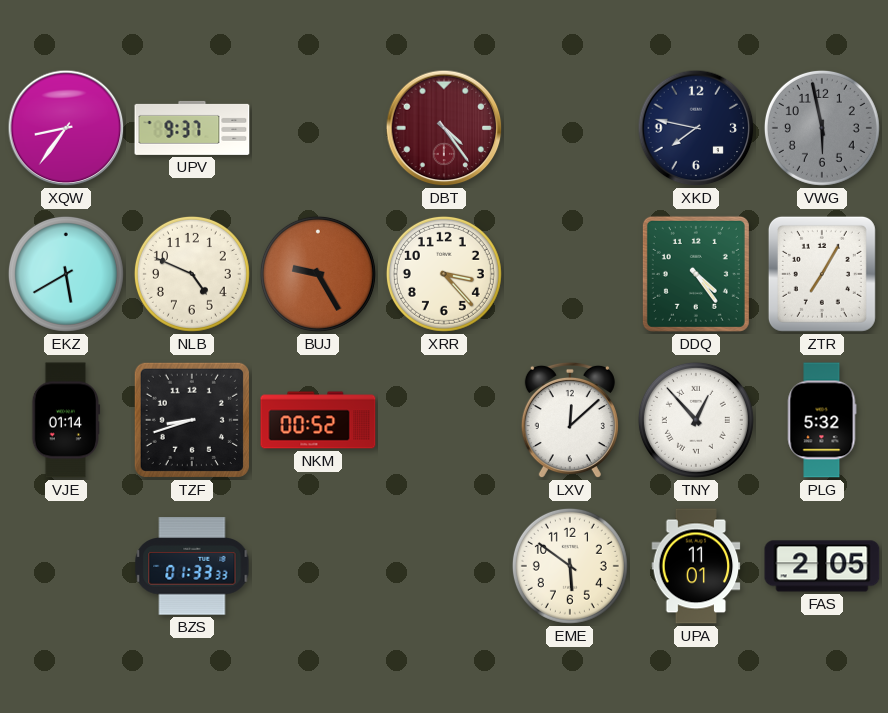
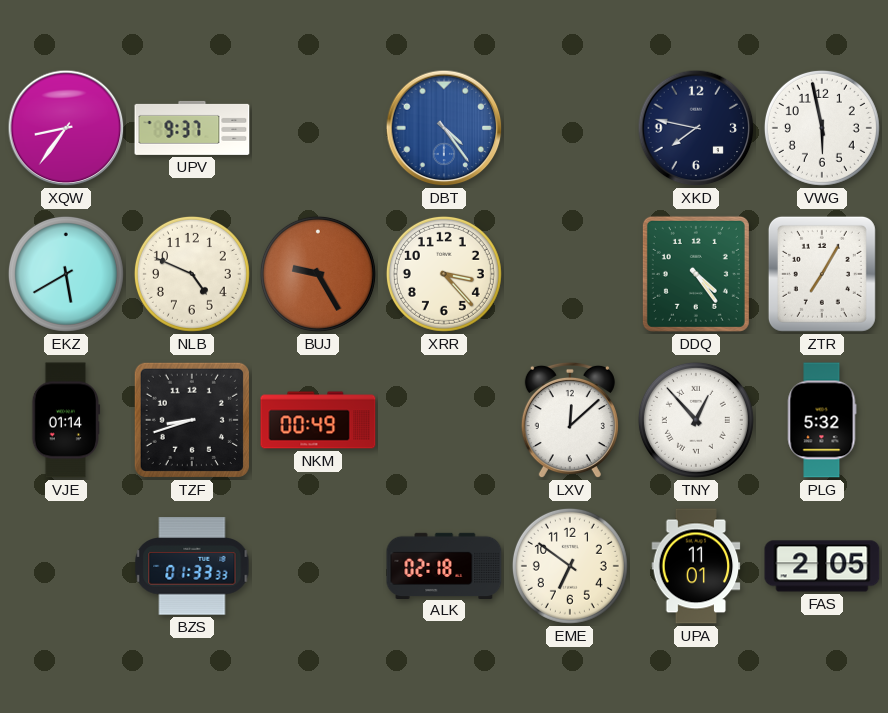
DBT dial: burgundy -> blue
VWG dial: grey -> white
NKM: 00:52 -> 00:49
ALK: none -> 02:18
EME: 5:51 -> 6:51
